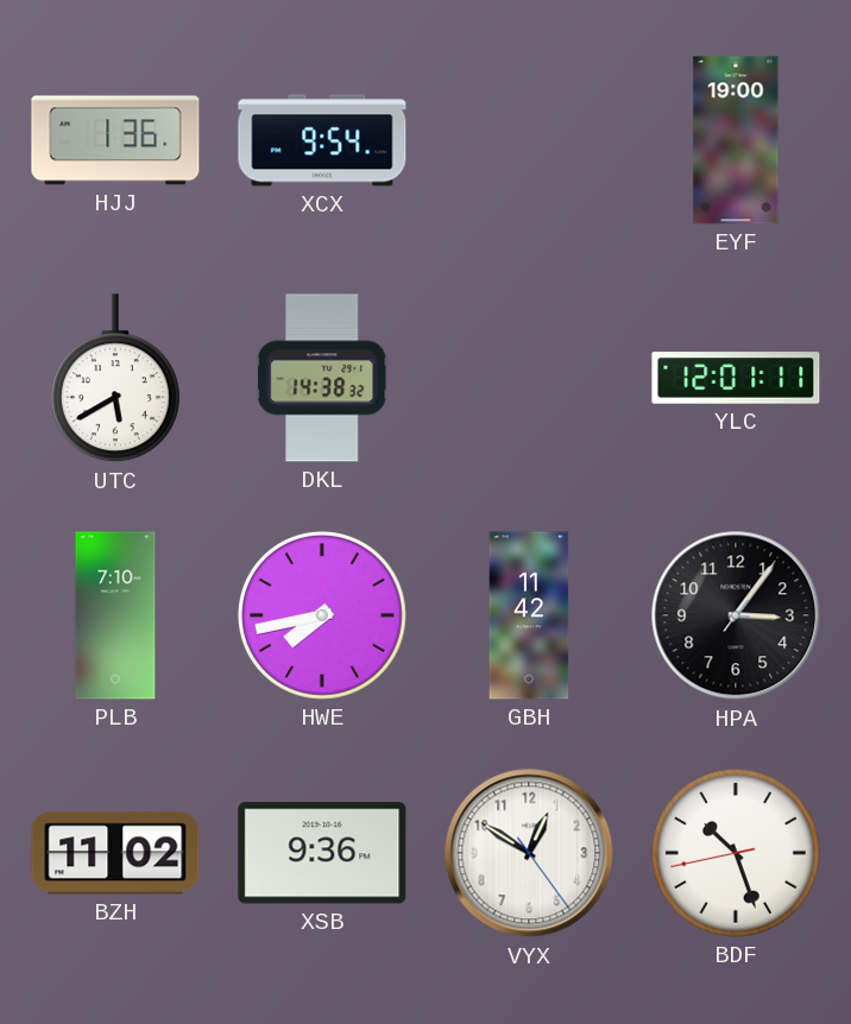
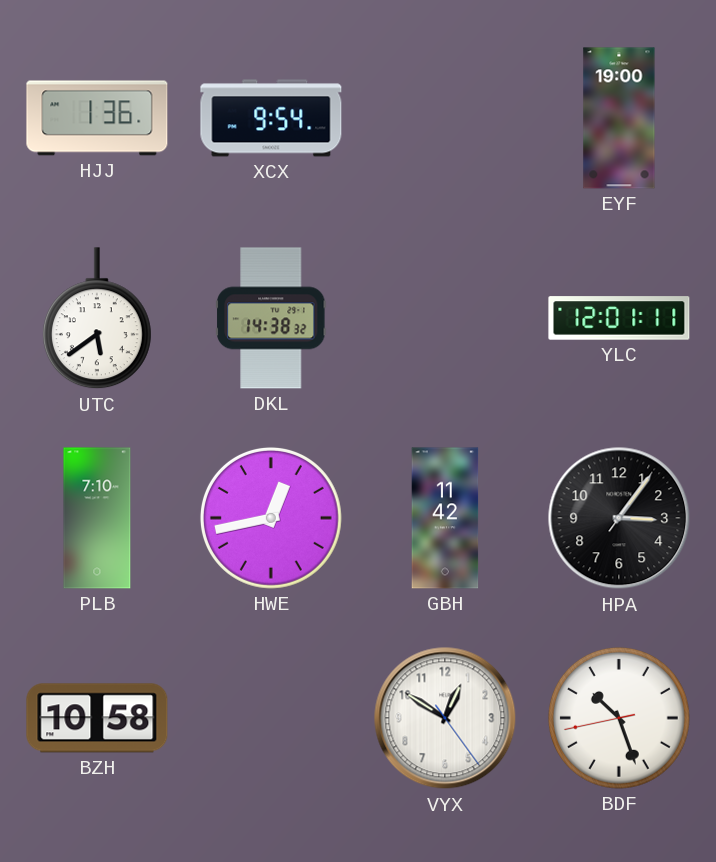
UTC: 5:40 -> 5:39
HWE: 7:43 -> 12:43
BZH: 11:02 -> 10:58
XSB: 9:36 -> none
